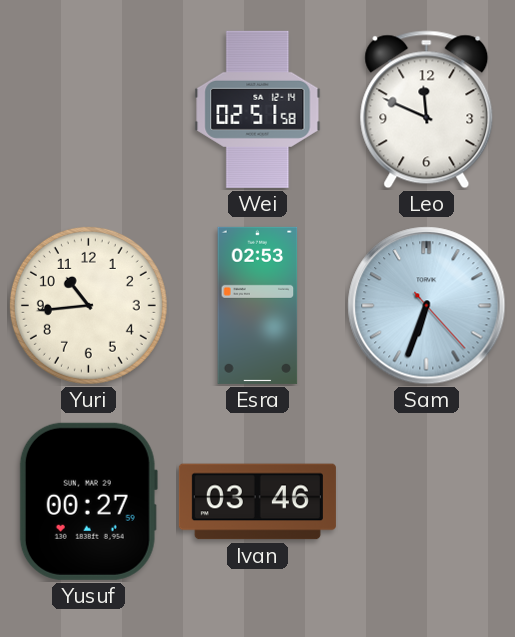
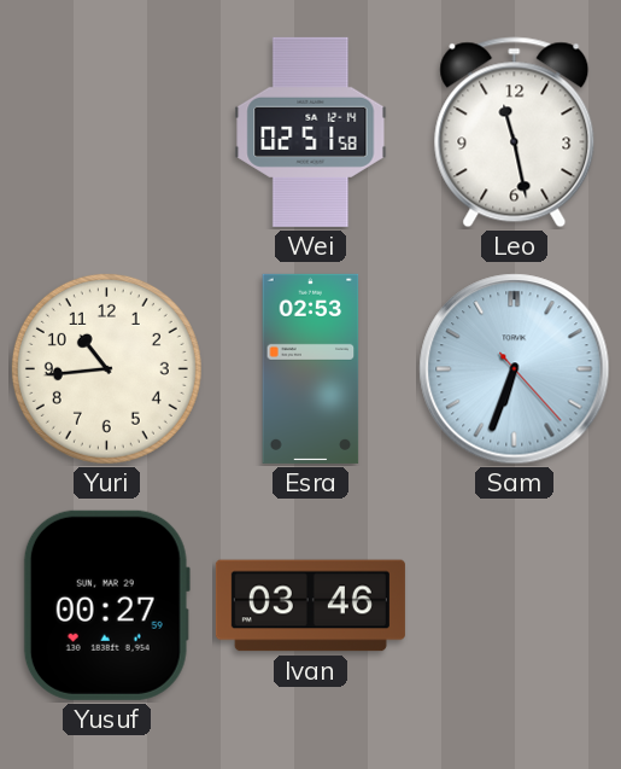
Leo: 11:49 -> 11:28
